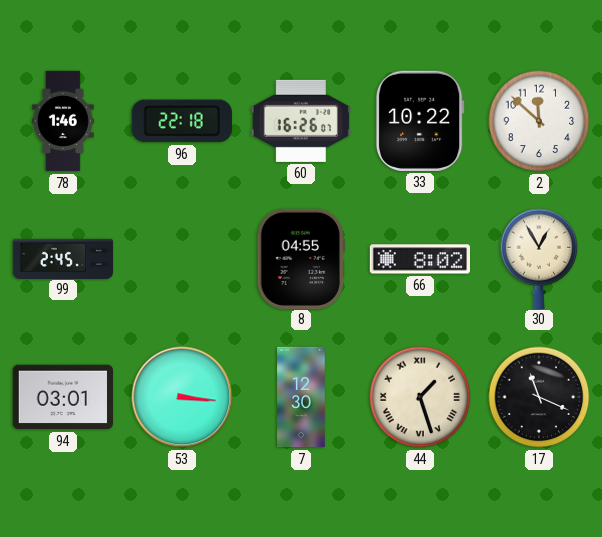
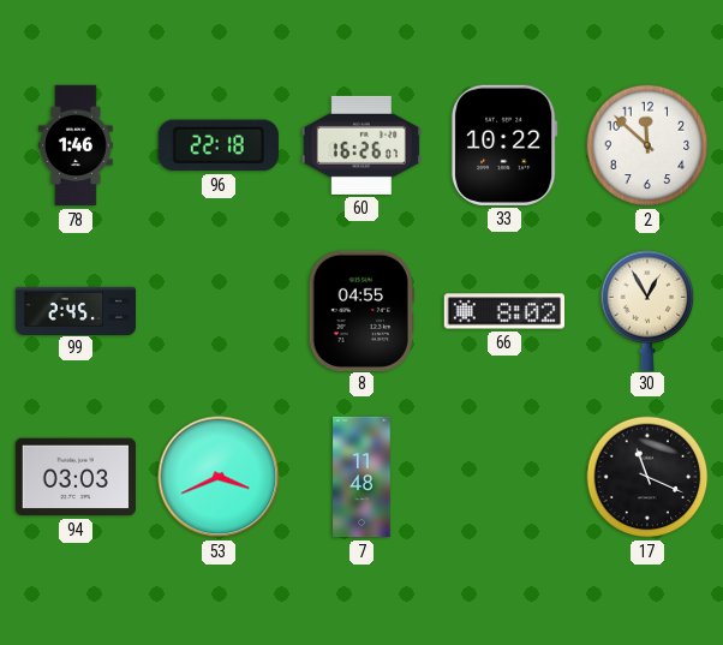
94: 03:01 -> 03:03
53: 3:16 -> 3:41
7: 12:30 -> 11:48
44: 1:27 -> none
